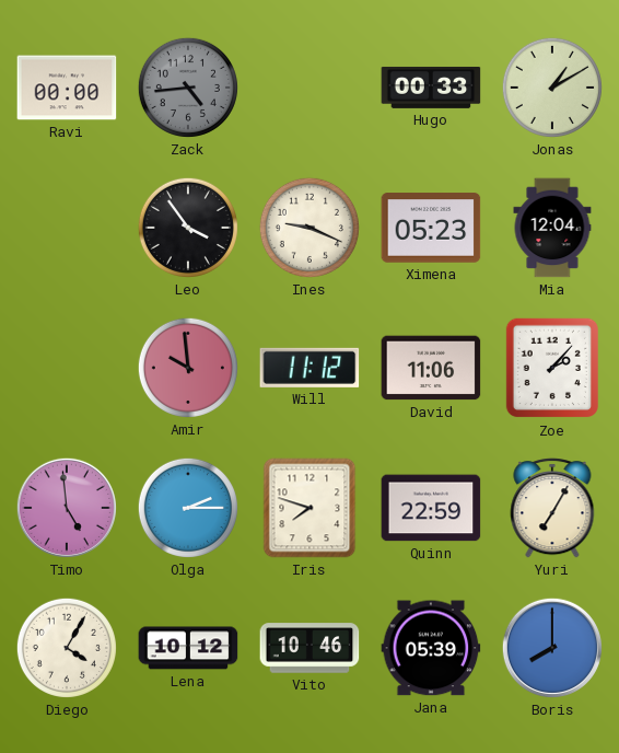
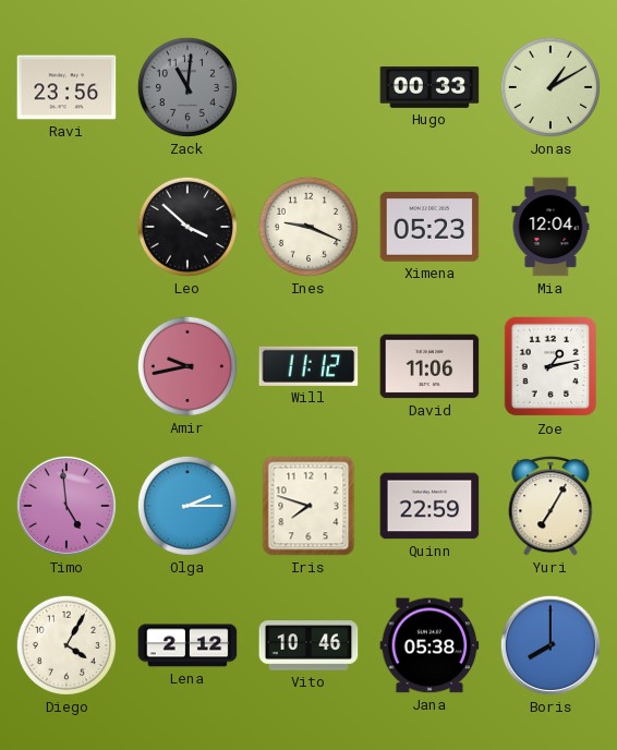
Ravi: 00:00 -> 23:56
Zack: 4:44 -> 11:01
Leo: 3:54 -> 3:52
Amir: 9:59 -> 9:43
Zoe: 2:07 -> 1:13
Lena: 10:12 -> 2:12
Jana: 05:39 -> 05:38
